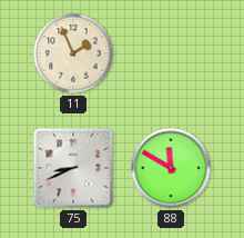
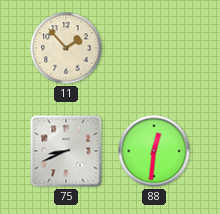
11: 1:56 -> 1:53
88: 11:50 -> 12:31
